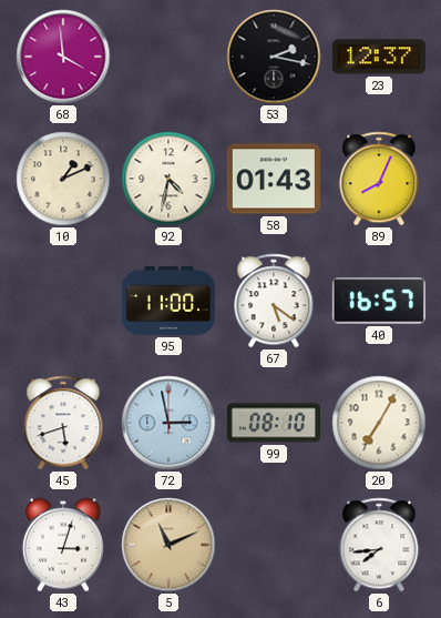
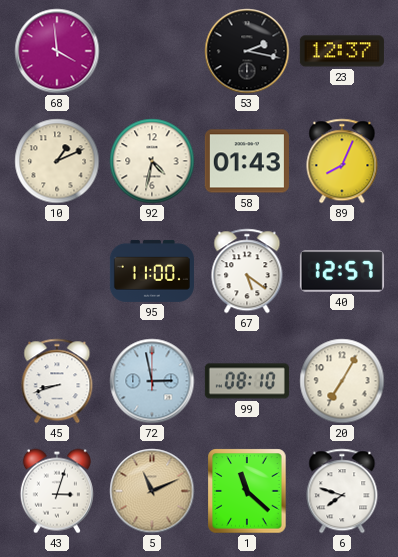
40: 16:57 -> 12:57
45: 5:42 -> 8:42
1: none -> 11:22
6: 7:44 -> 7:48
